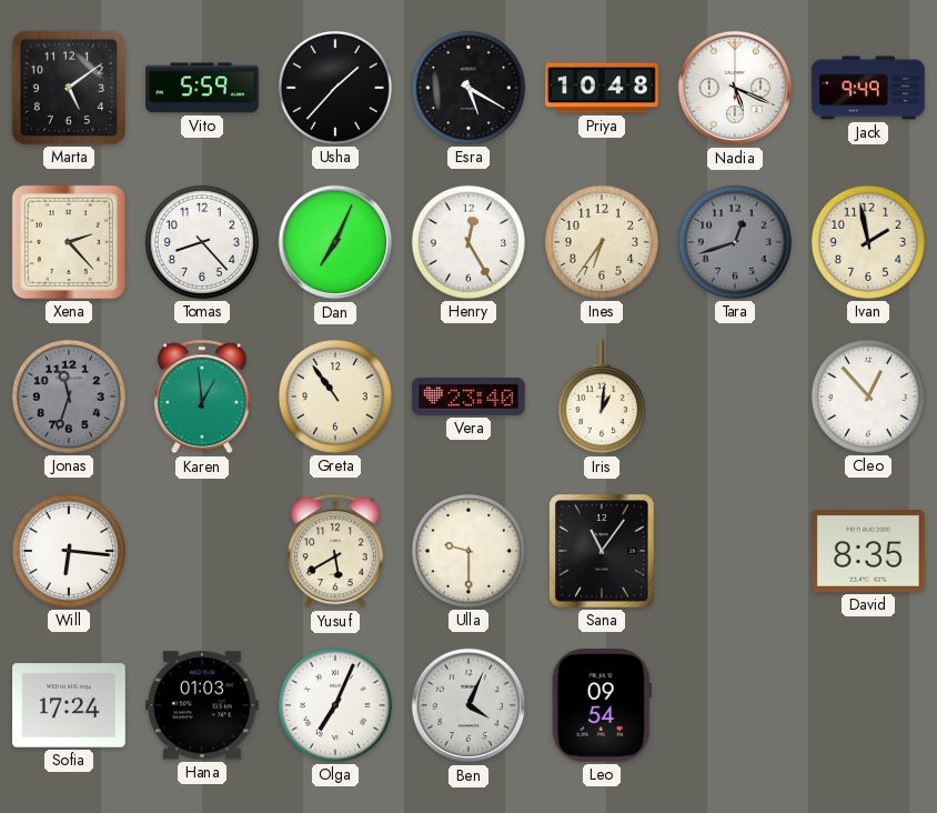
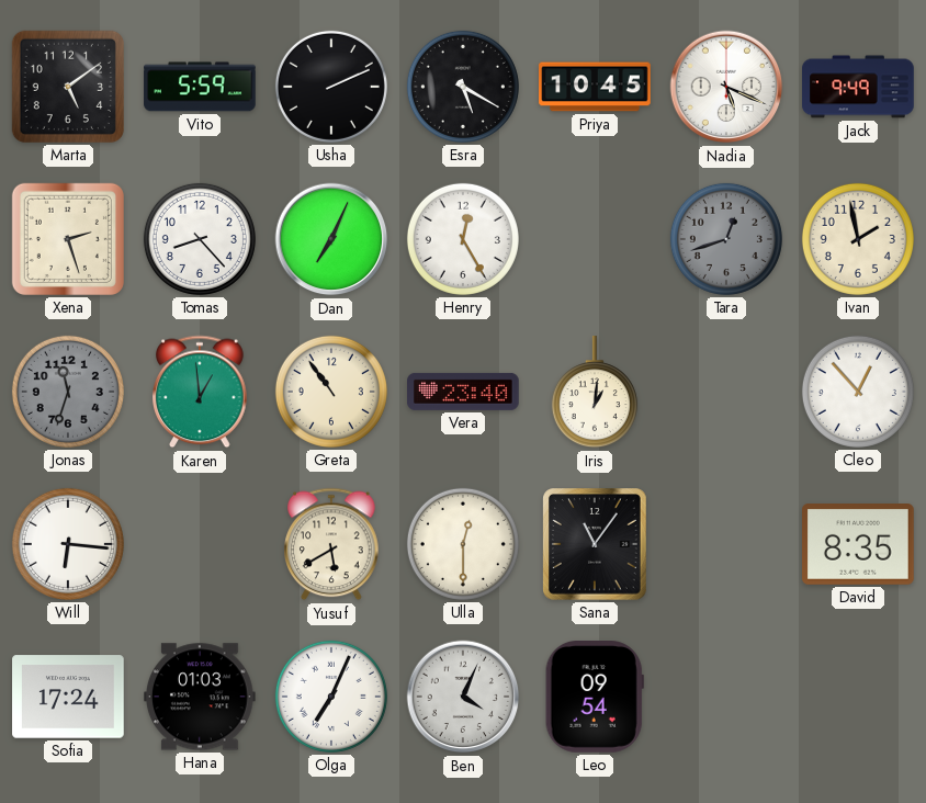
Usha: 1:37 -> 2:11
Priya: 10:48 -> 10:45
Xena: 2:23 -> 2:27
Ines: 6:36 -> none
Ulla: 9:30 -> 12:30
